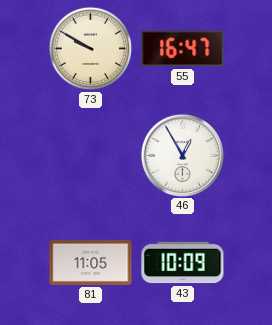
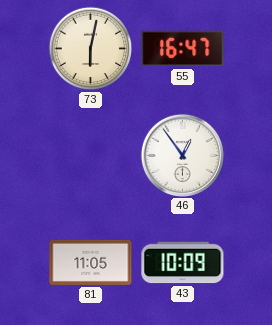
73: 9:50 -> 6:02
46: 12:55 -> 12:54
